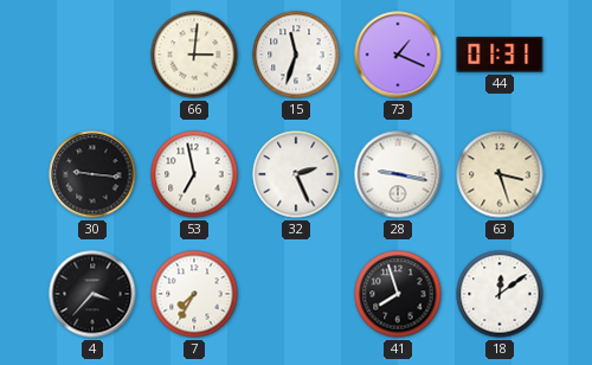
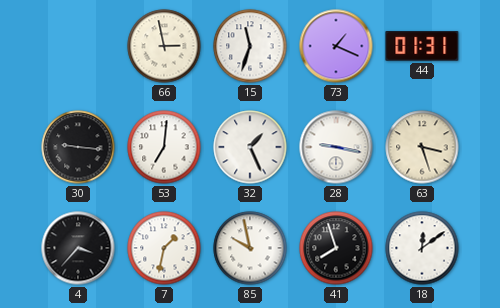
66: 3:01 -> 2:58
53: 6:58 -> 7:01
32: 2:26 -> 1:26
7: 7:35 -> 1:32
85: none -> 9:58
